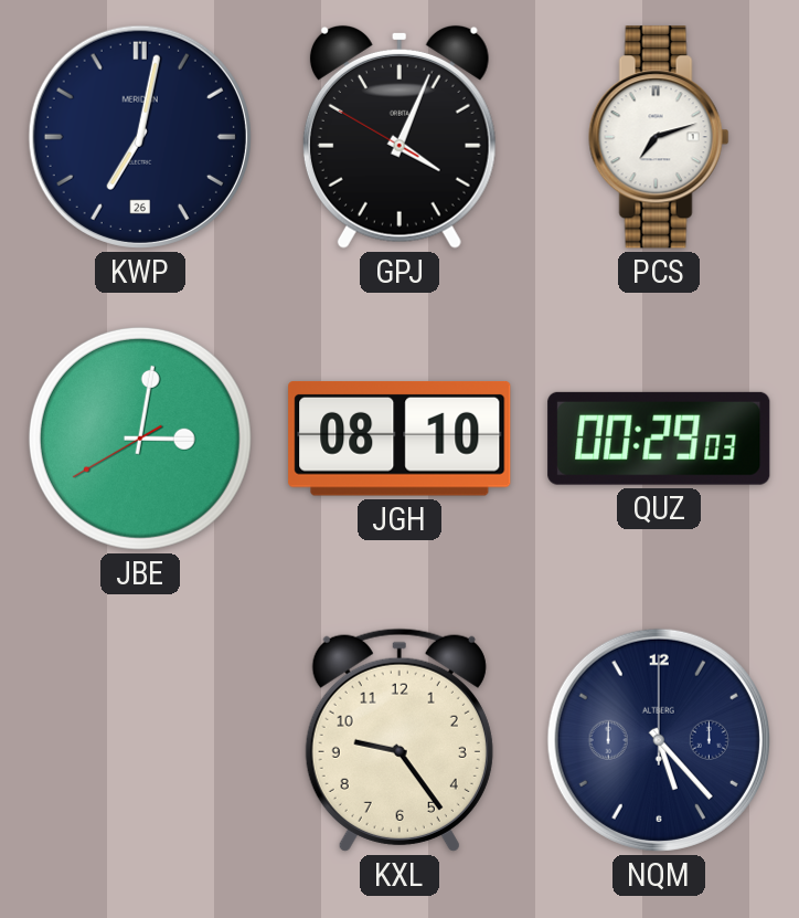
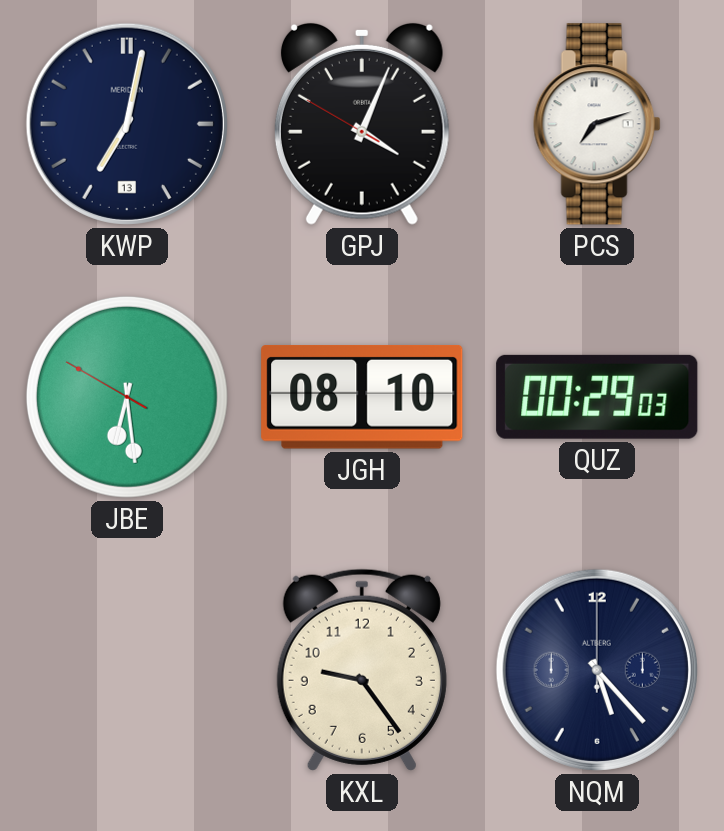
KWP date: 26 -> 13
JBE: 3:01 -> 6:28
